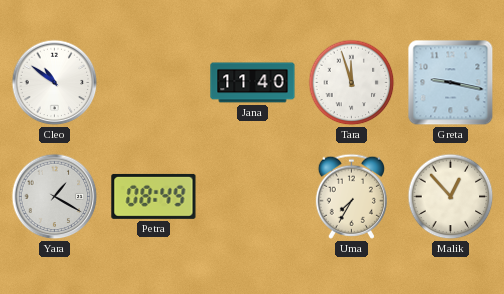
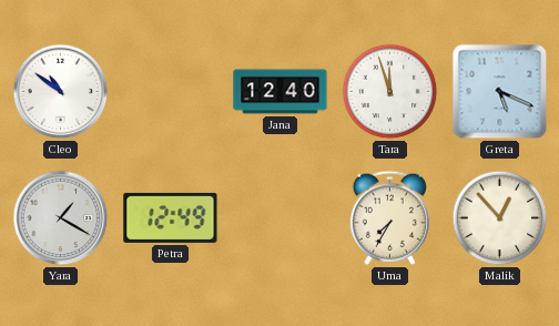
Jana: 11:40 -> 12:40
Greta: 9:17 -> 5:19
Petra: 08:49 -> 12:49
